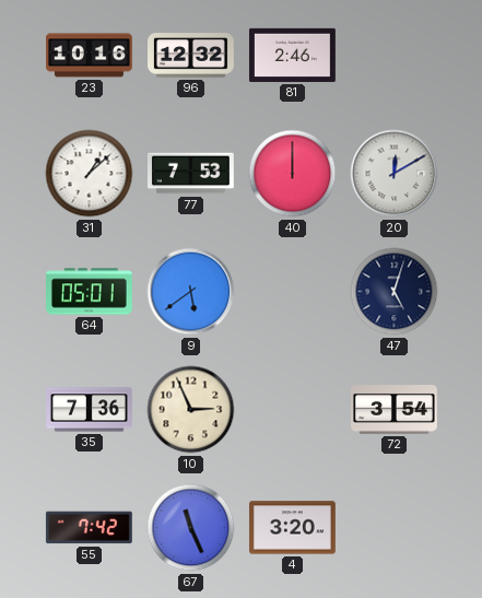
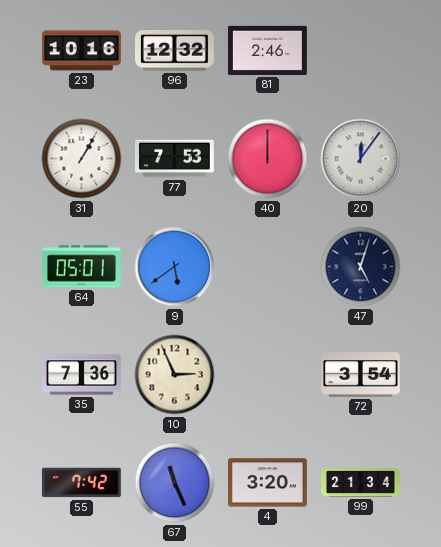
31: 1:08 -> 1:05
20: 12:10 -> 12:06
99: none -> 21:34
